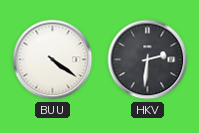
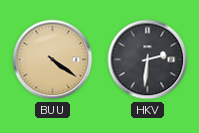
BUU dial: white -> champagne
